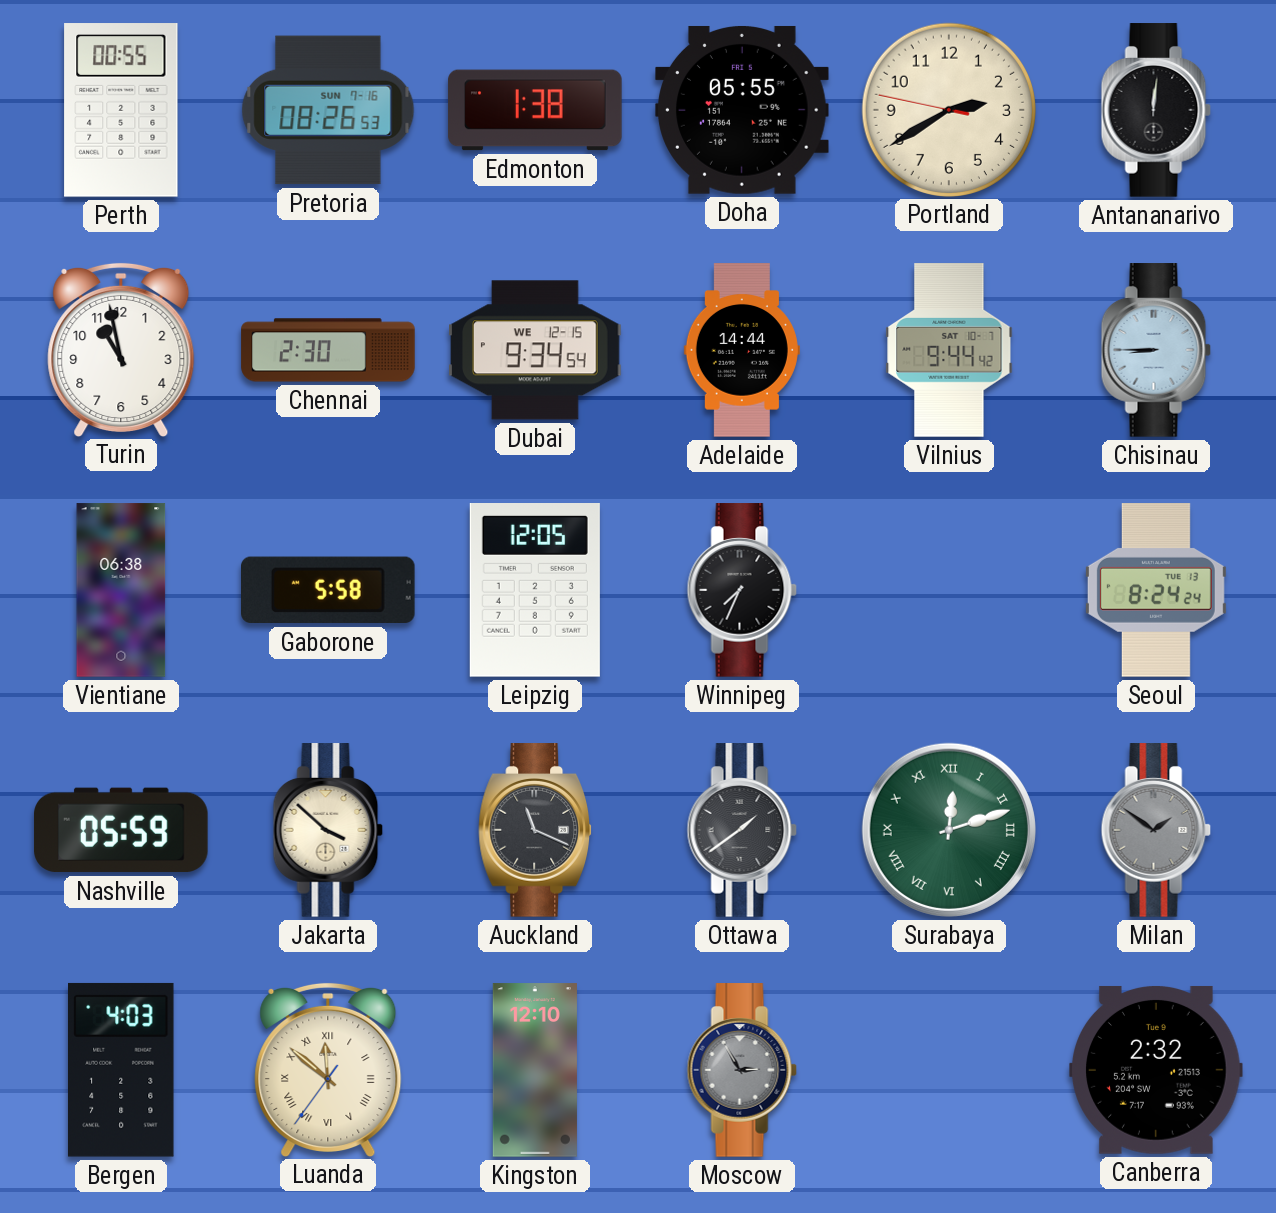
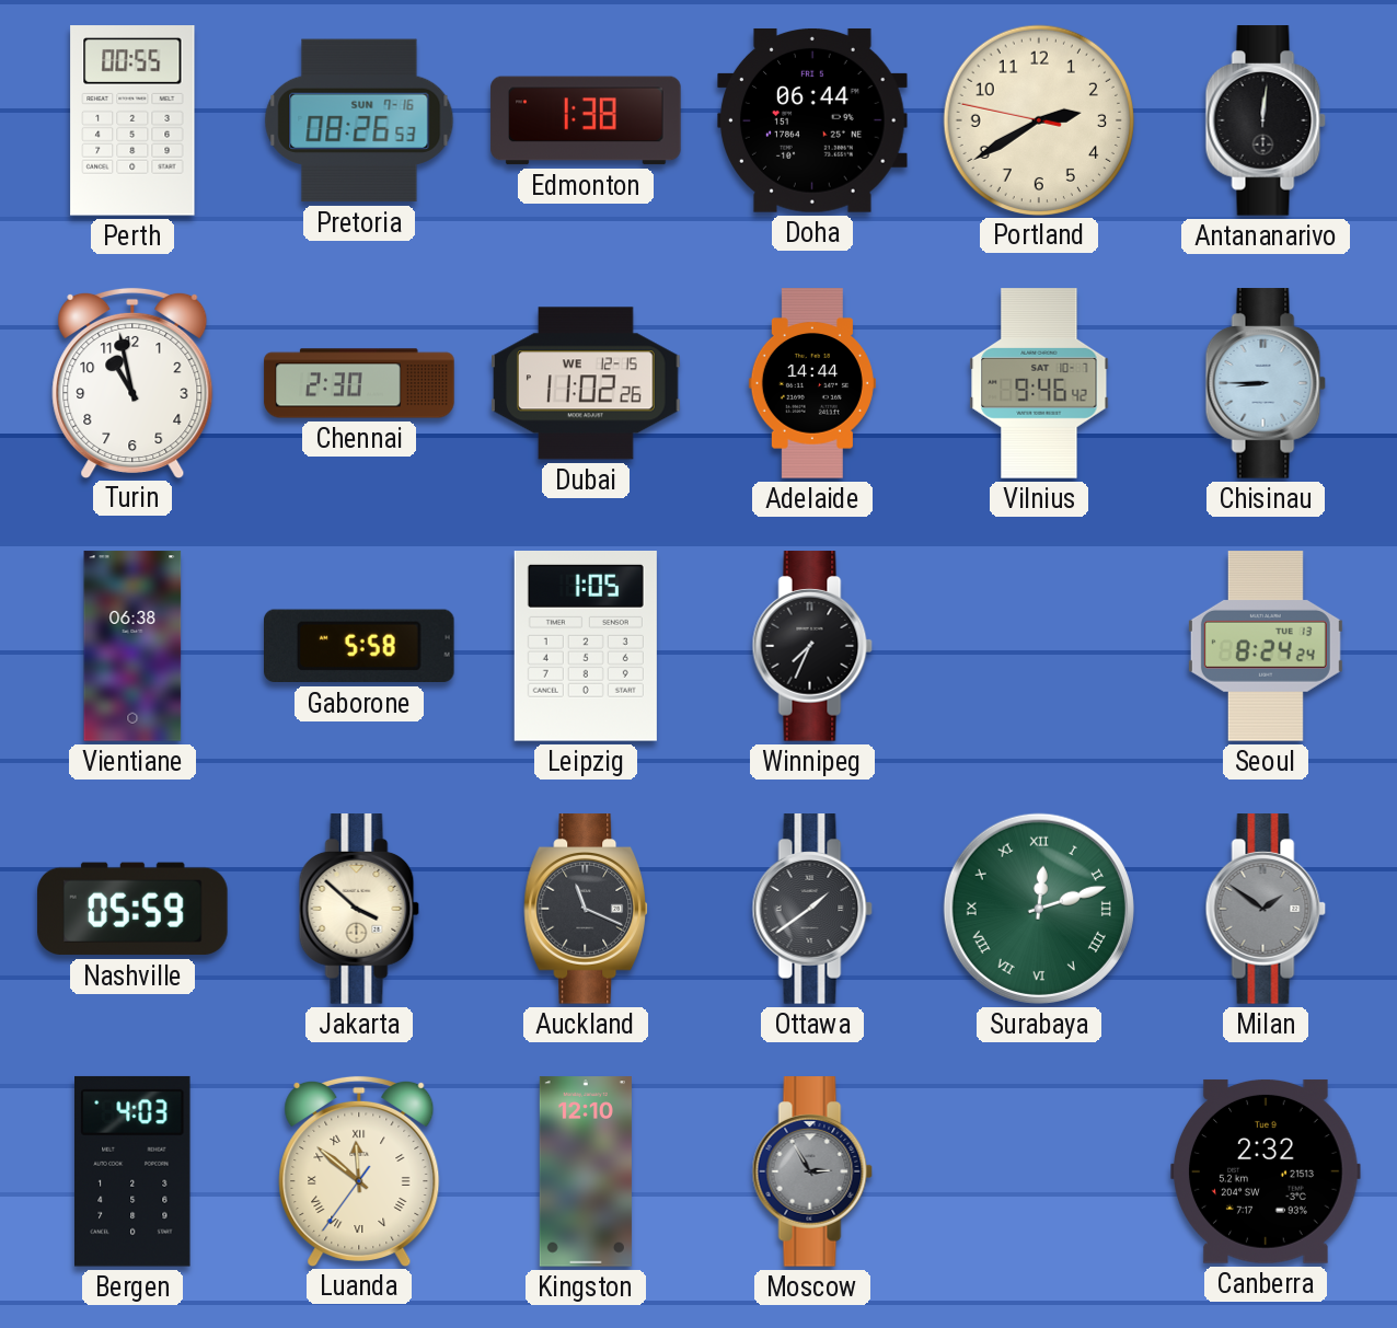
Doha: 05:55 -> 06:44
Dubai: 9:34 -> 11:02
Vilnius: 9:44 -> 9:46
Leipzig: 12:05 -> 1:05
